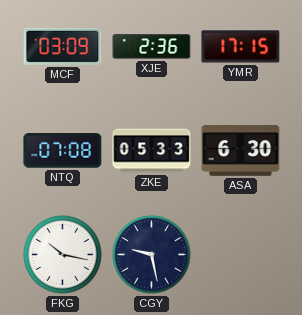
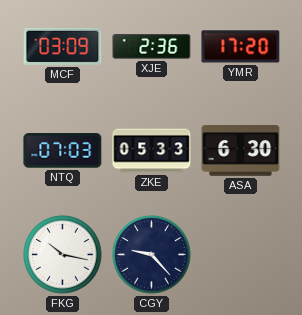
YMR: 17:15 -> 17:20
NTQ: 07:08 -> 07:03
CGY: 9:28 -> 9:23
